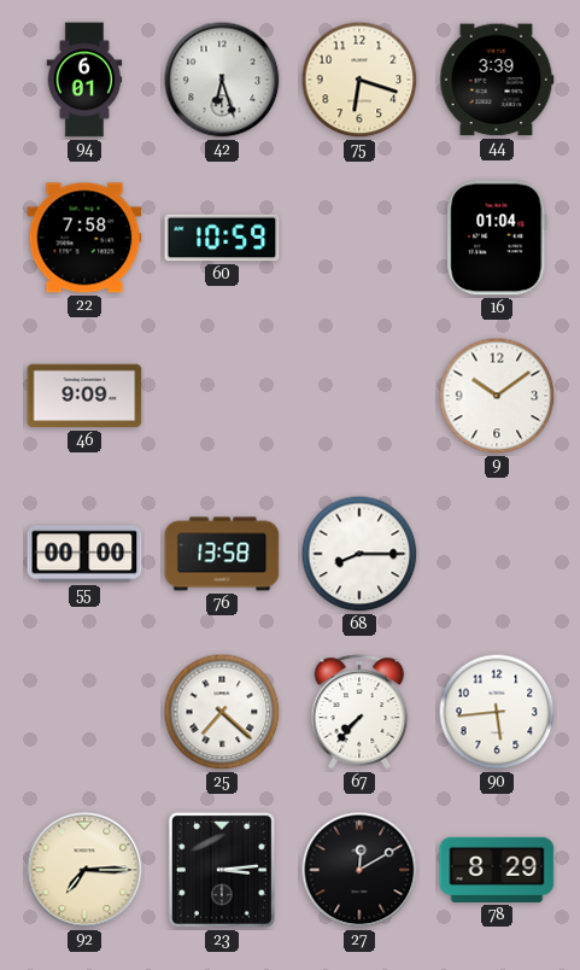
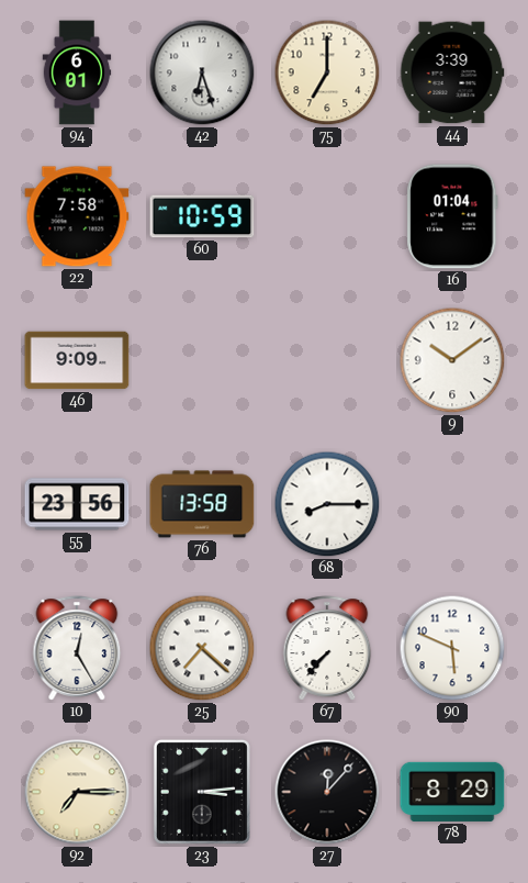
75: 6:18 -> 7:00
55: 00:00 -> 23:56
10: none -> 12:25
90: 5:44 -> 5:49
27: 12:10 -> 12:07
